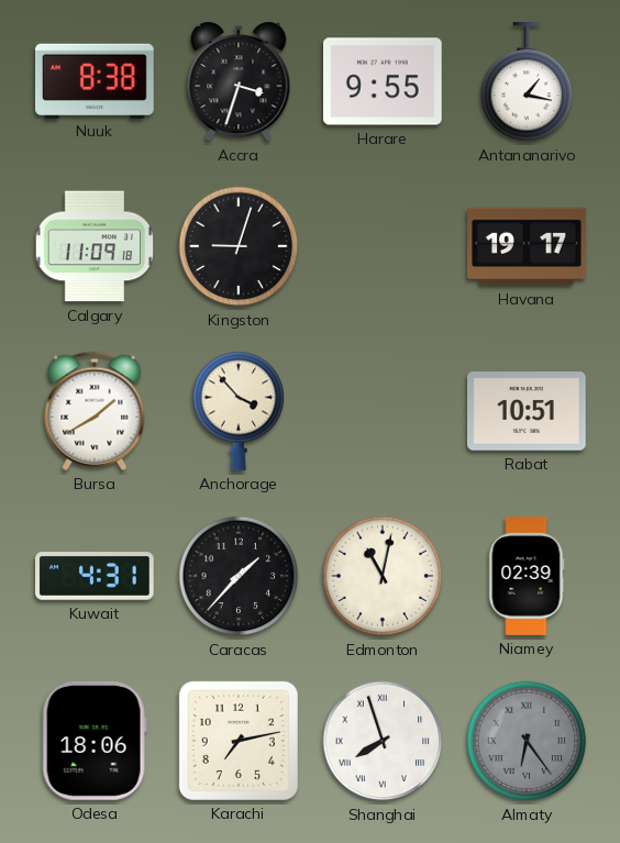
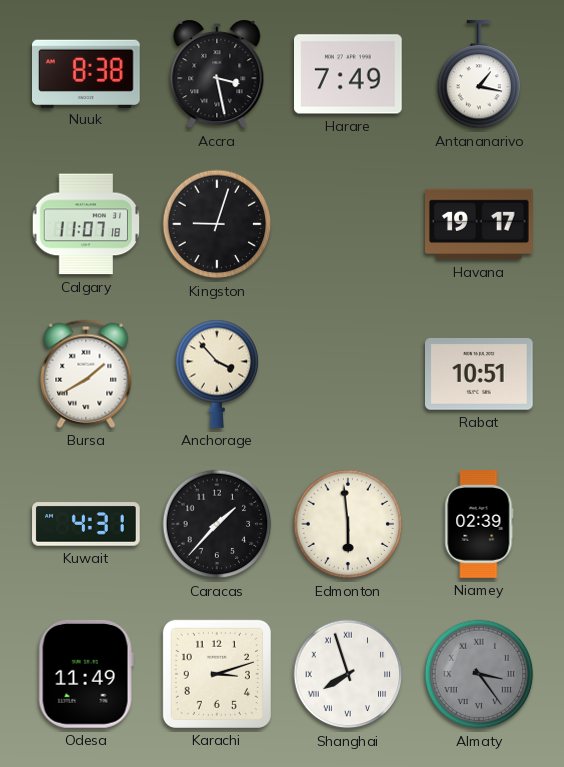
Accra: 3:33 -> 3:28
Harare: 9:55 -> 7:49
Calgary: 11:09 -> 11:07
Edmonton: 11:02 -> 5:59
Odesa: 18:06 -> 11:49
Karachi: 7:13 -> 3:12
Almaty: 6:24 -> 3:24
